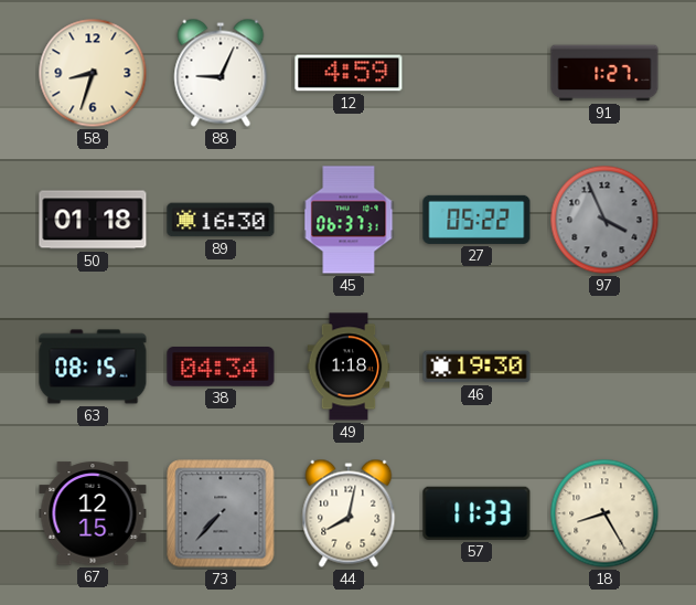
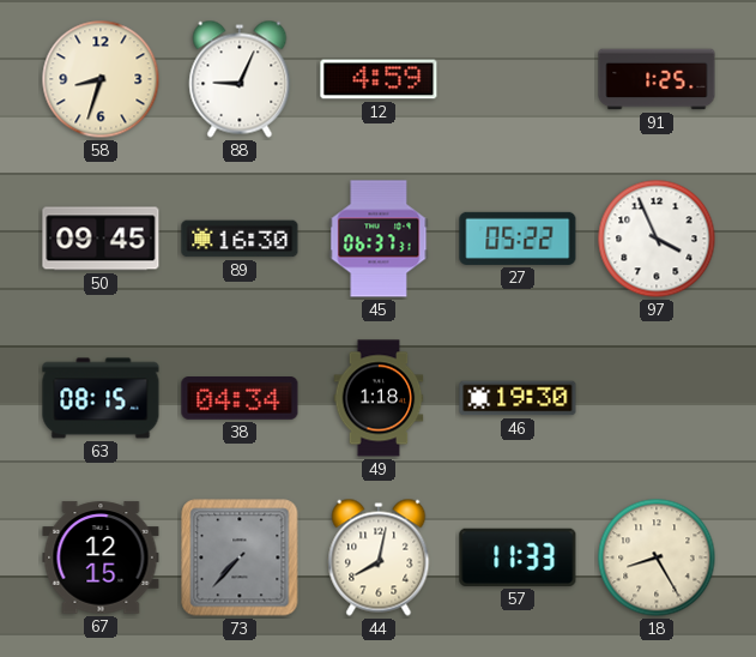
91: 1:27 -> 1:25
50: 01:18 -> 09:45
97 dial: grey -> white
